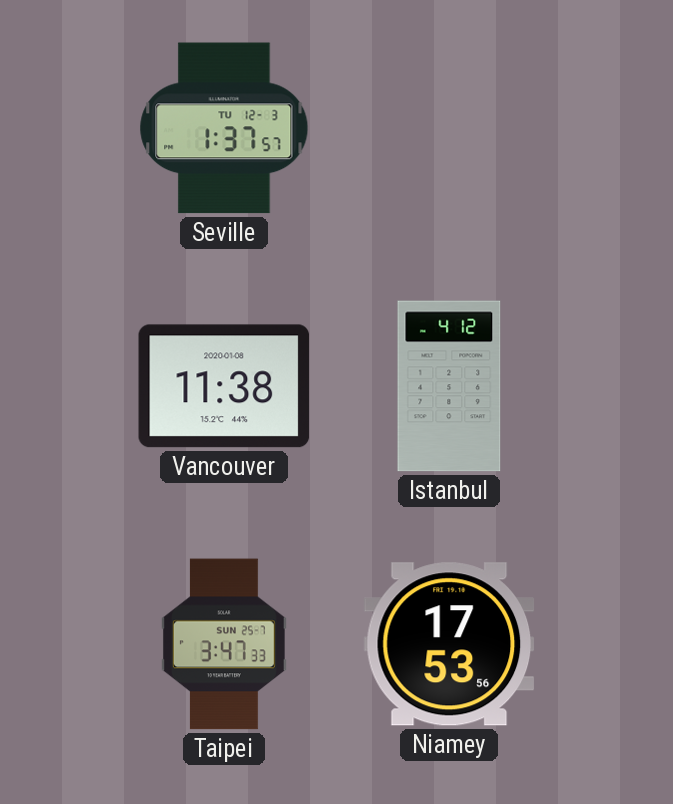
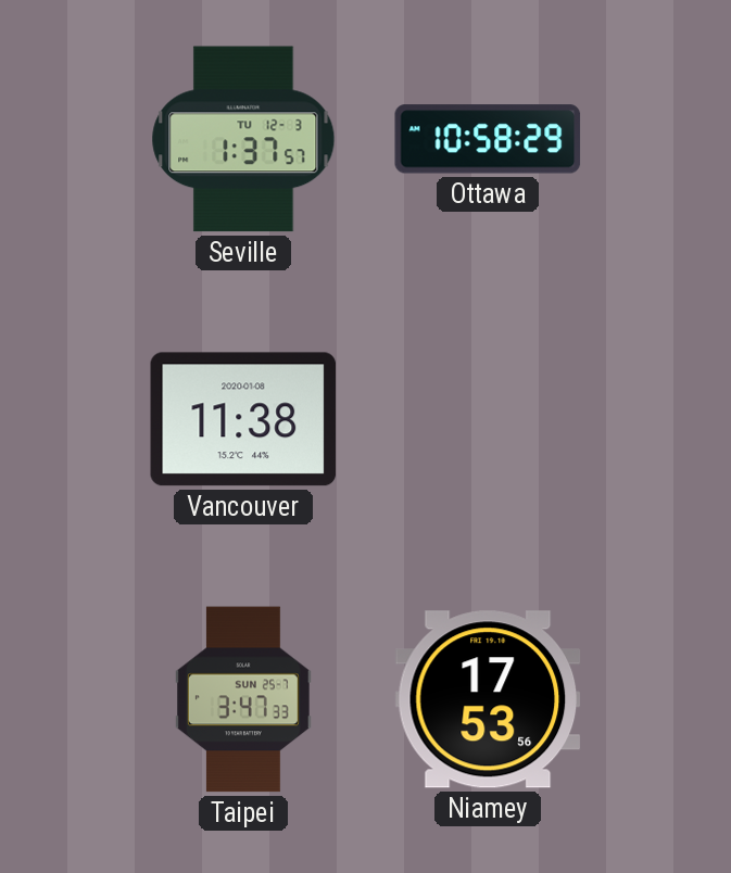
Ottawa: none -> 10:58
Istanbul: 4:12 -> none
